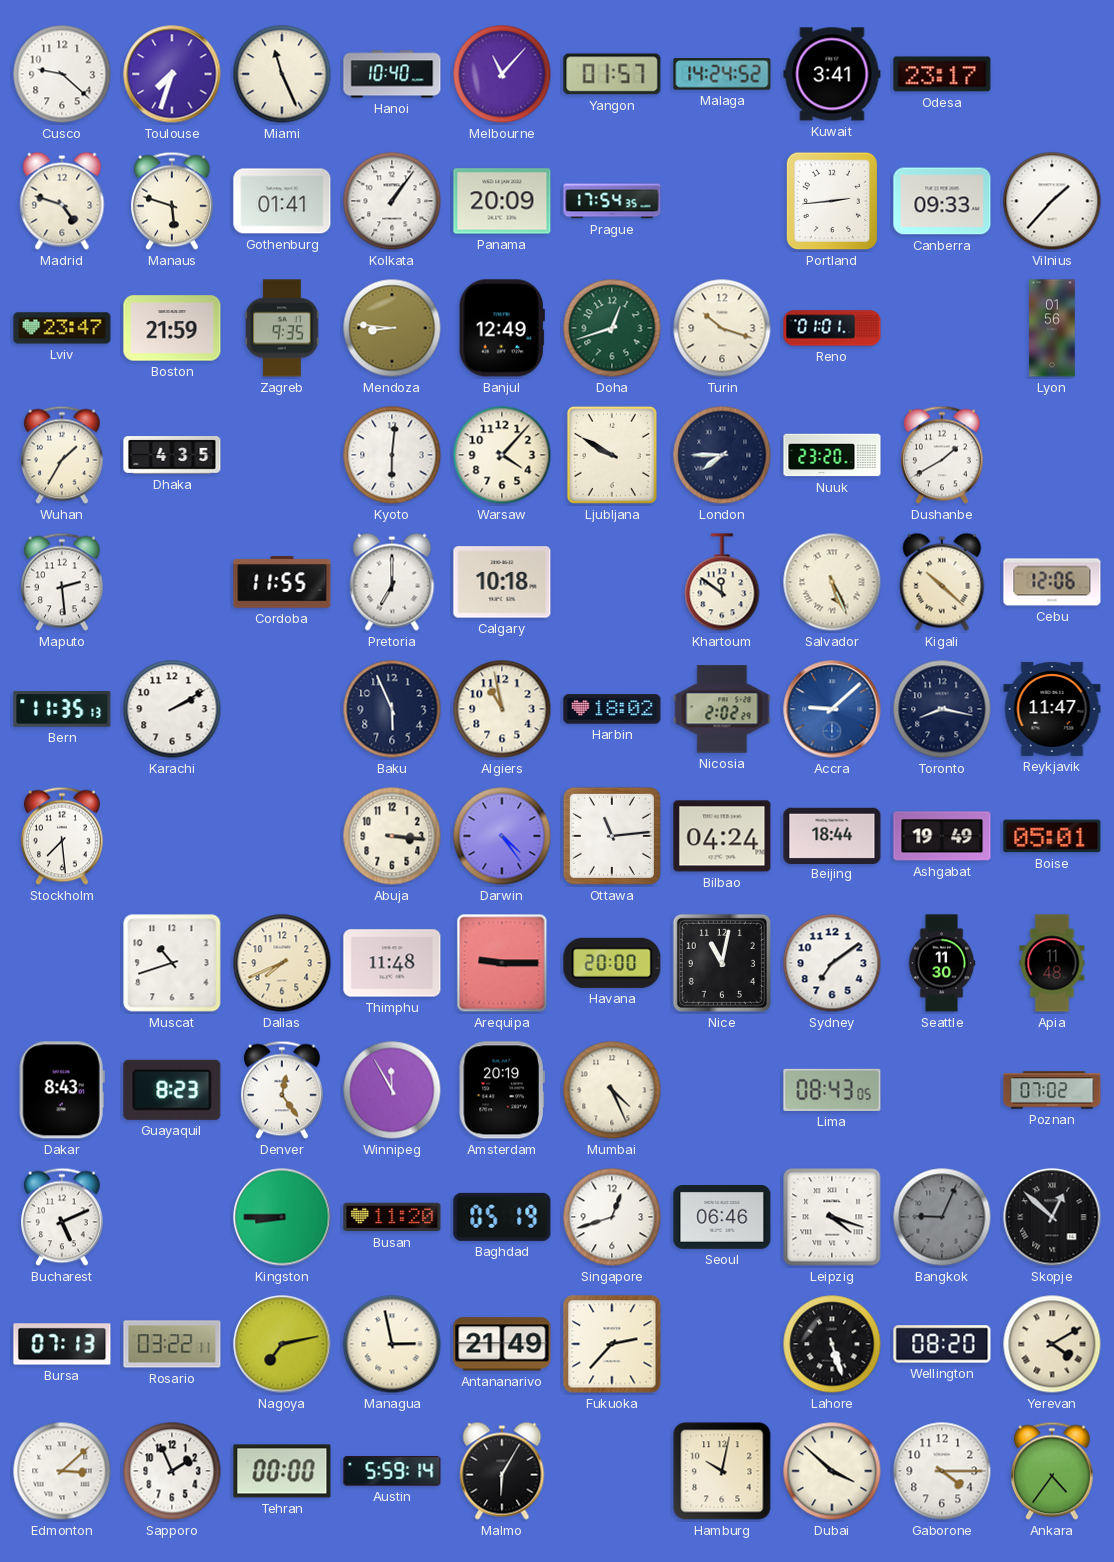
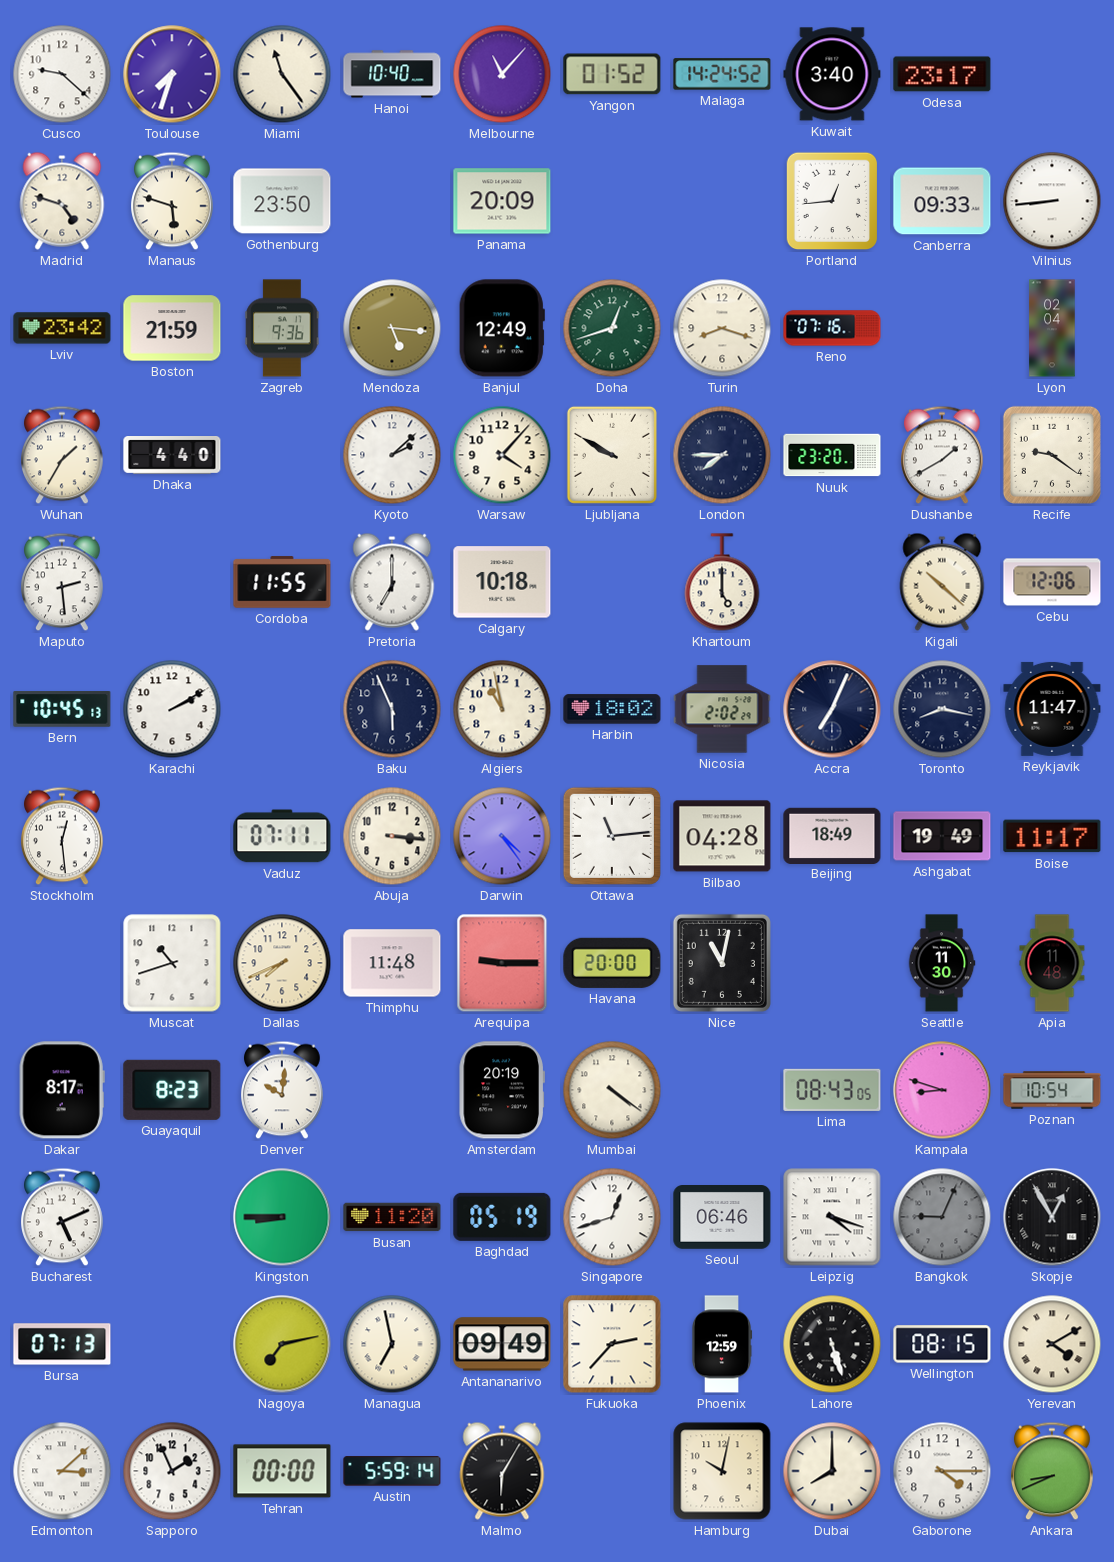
Miami: 11:26 -> 11:24
Yangon: 01:57 -> 01:52
Kuwait: 3:41 -> 3:40
Gothenburg: 01:41 -> 23:50
Kolkata: 1:06 -> none
Prague: 17:54 -> none
Portland: 2:44 -> 12:44
Vilnius: 1:37 -> 8:44
Lviv: 23:47 -> 23:42
Zagreb: 9:35 -> 9:36
Mendoza: 8:46 -> 5:16
Turin: 10:18 -> 8:18
Reno: 01:01 -> 07:16
Lyon: 01:56 -> 02:04
Dhaka: 4:35 -> 4:40
Kyoto: 6:01 -> 2:08
Recife: none -> 9:21
Khartoum: 11:51 -> 5:00
Salvador: 5:26 -> none
Bern: 11:35 -> 10:45
Accra: 9:08 -> 7:04
Accra dial: blue -> navy
Stockholm: 7:29 -> 12:29
Vaduz: none -> 07:11
Bilbao: 04:24 -> 04:28
Beijing: 18:44 -> 18:49
Boise: 05:01 -> 11:17
Sydney: 7:09 -> none
Dakar: 8:43 -> 8:17
Denver: 12:24 -> 10:01
Winnipeg: 11:55 -> none
Mumbai: 4:26 -> 4:21
Kampala: none -> 8:48
Poznan: 07:02 -> 10:54
Skopje: 12:52 -> 12:55
Rosario: 03:22 -> none
Managua: 2:58 -> 6:58
Antananarivo: 21:49 -> 09:49
Phoenix: none -> 12:59
Wellington: 08:20 -> 08:15
Dubai: 3:52 -> 8:00
Ankara: 4:36 -> 8:41
